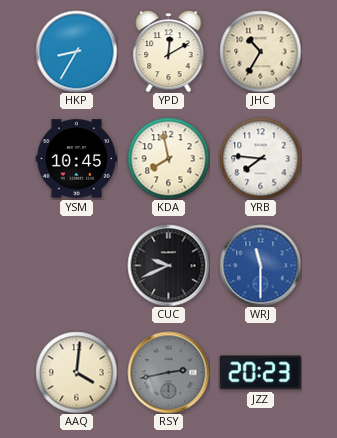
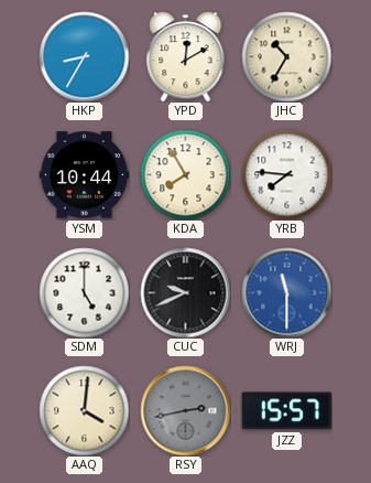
YSM: 10:45 -> 10:44
KDA: 7:58 -> 7:55
SDM: none -> 5:00
JZZ: 20:23 -> 15:57
